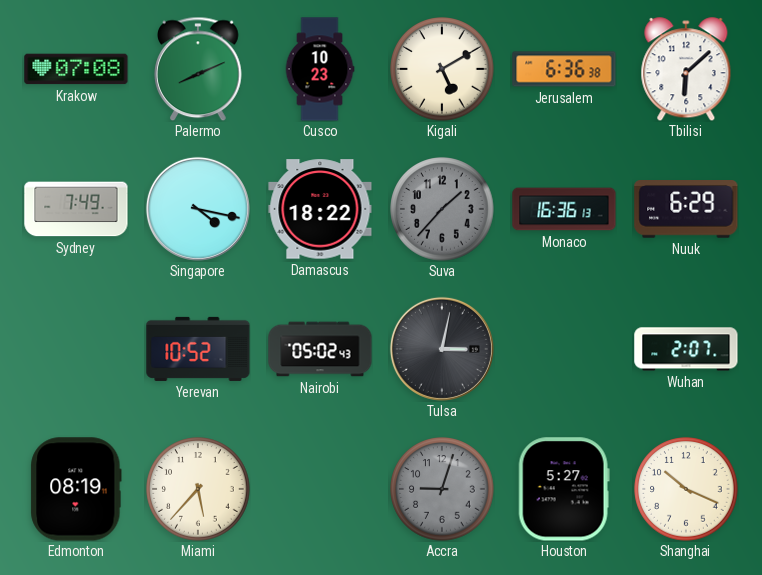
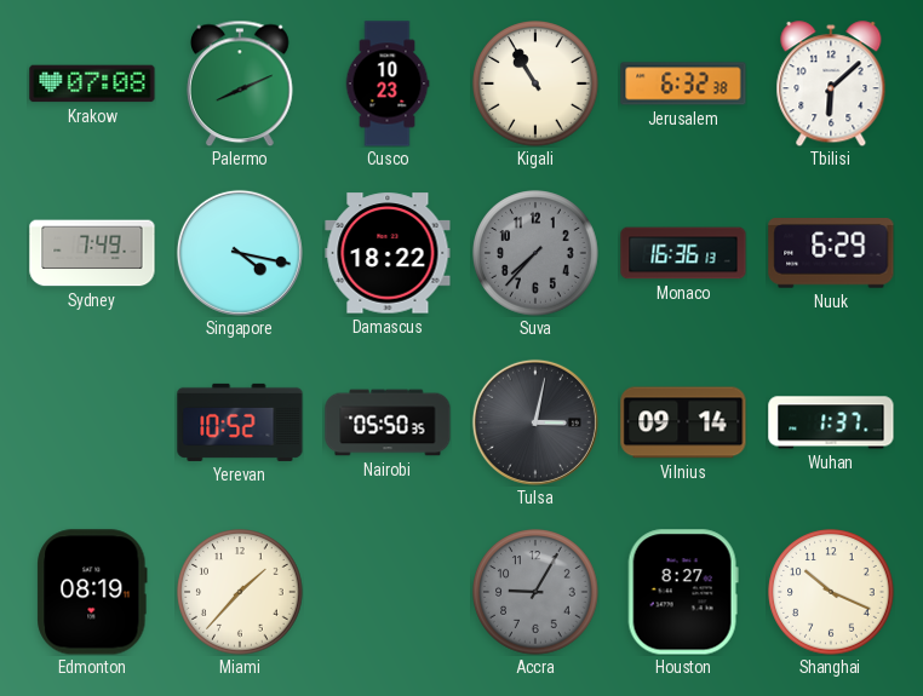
Kigali: 5:10 -> 10:55
Jerusalem: 6:36 -> 6:32
Suva: 1:37 -> 7:37
Nairobi: 05:02 -> 05:50
Vilnius: none -> 09:14
Wuhan: 2:07 -> 1:37
Miami: 5:37 -> 1:37
Accra: 9:03 -> 9:05
Houston: 5:27 -> 8:27
